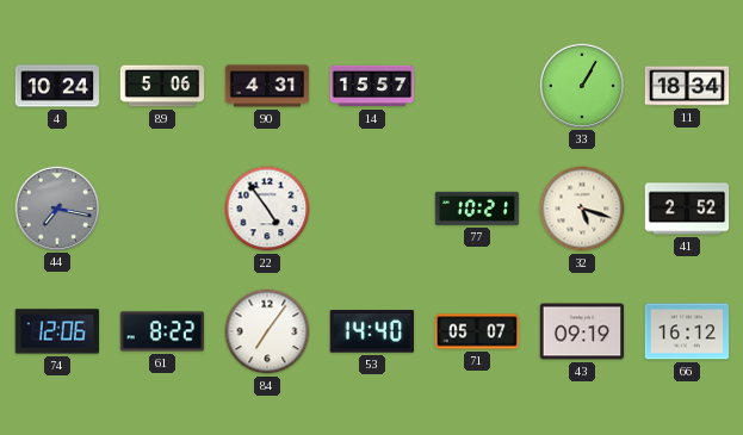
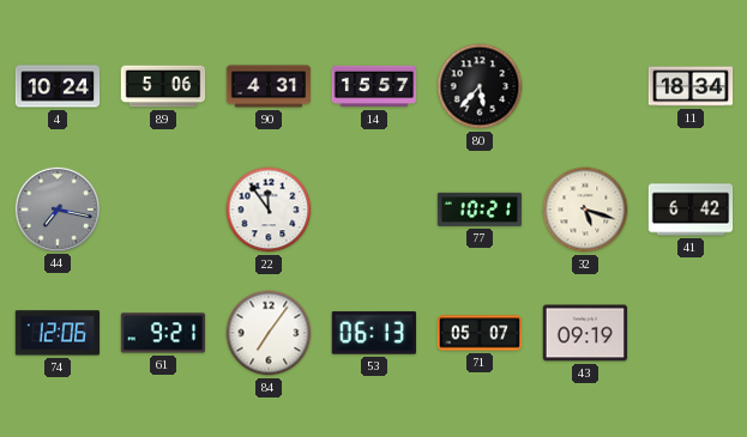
80: none -> 5:37
33: 1:05 -> none
22: 4:54 -> 11:54
41: 2:52 -> 6:42
61: 8:22 -> 9:21
53: 14:40 -> 06:13
66: 16:12 -> none
